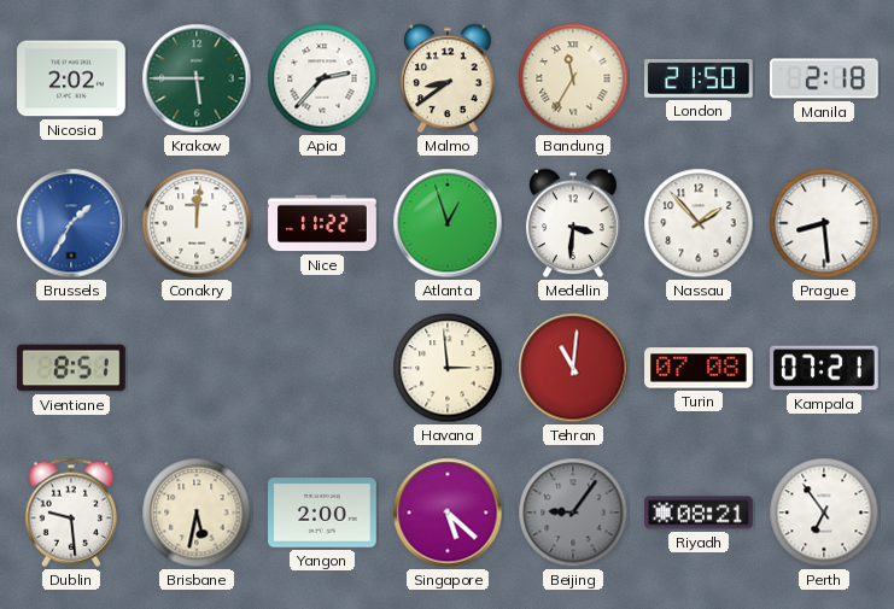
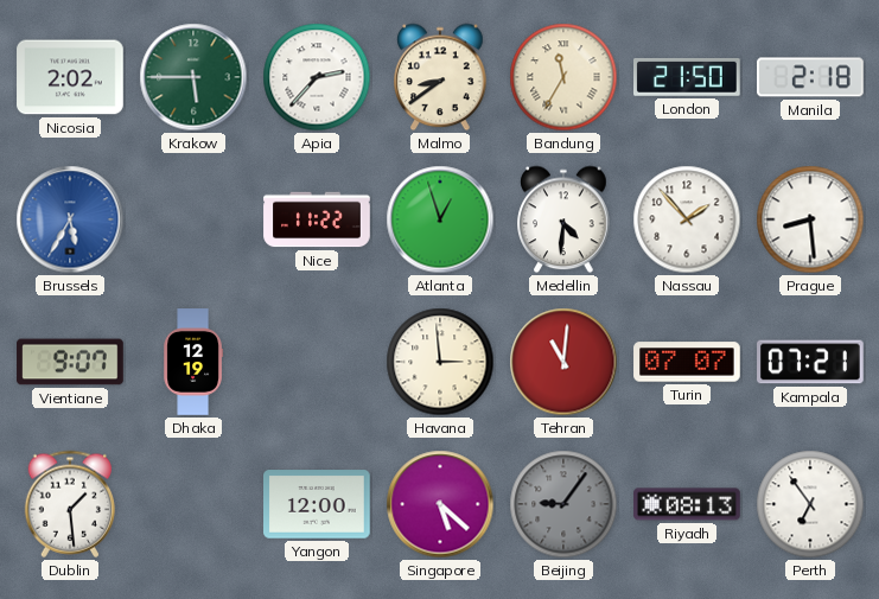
Brussels: 1:35 -> 5:35
Conakry: 12:01 -> none
Medellin: 3:31 -> 4:31
Vientiane: 8:51 -> 9:07
Dhaka: none -> 12:19
Turin: 07:08 -> 07:07
Dublin: 9:29 -> 1:29
Brisbane: 5:32 -> none
Yangon: 2:00 -> 12:00
Riyadh: 08:21 -> 08:13
